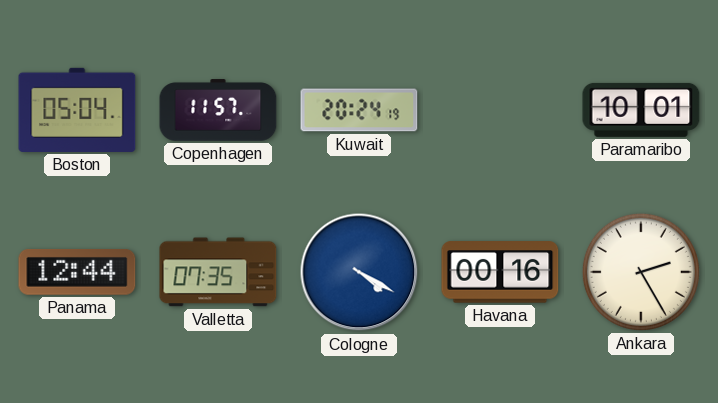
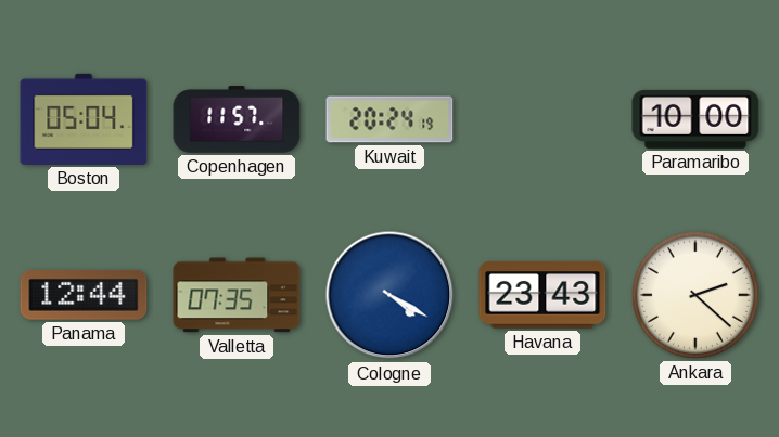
Paramaribo: 10:01 -> 10:00
Havana: 00:16 -> 23:43
Ankara: 2:25 -> 2:22
